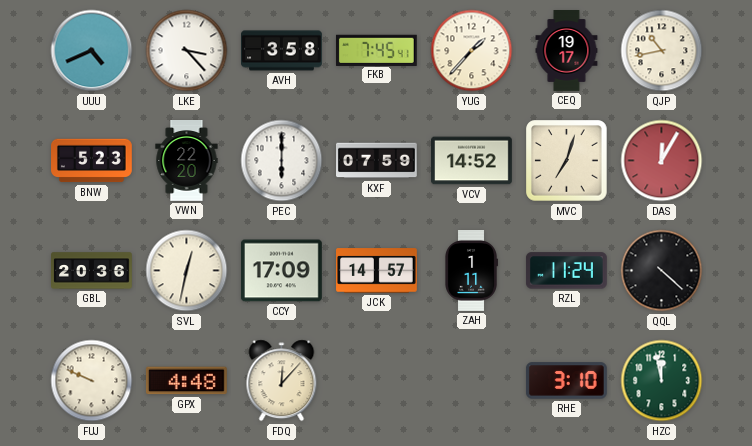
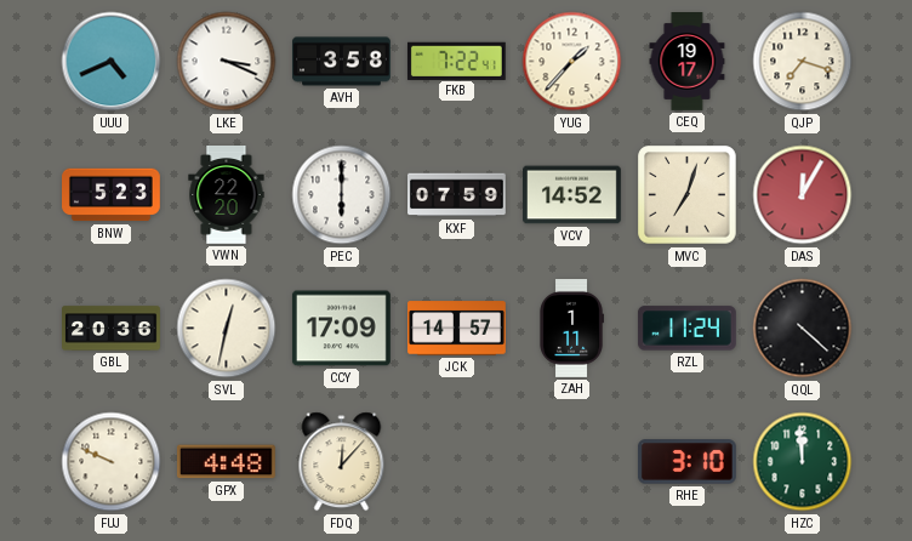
LKE: 3:23 -> 3:19
FKB: 7:45 -> 7:22
QJP: 10:43 -> 7:18
HZC: 11:58 -> 11:59
